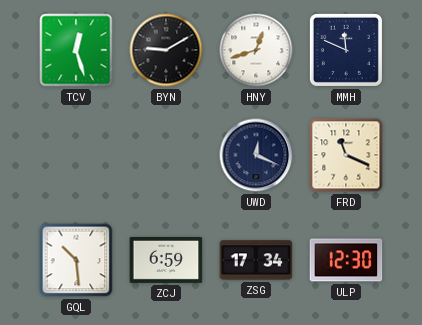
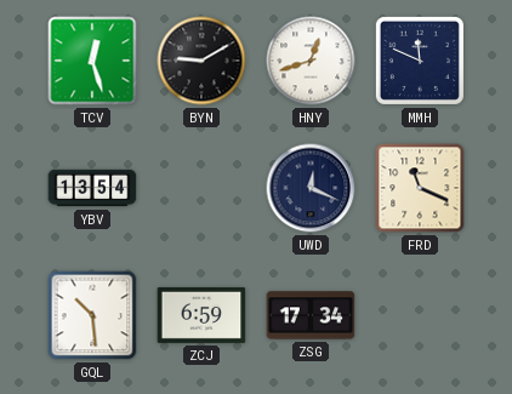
YBV: none -> 13:54
ULP: 12:30 -> none
